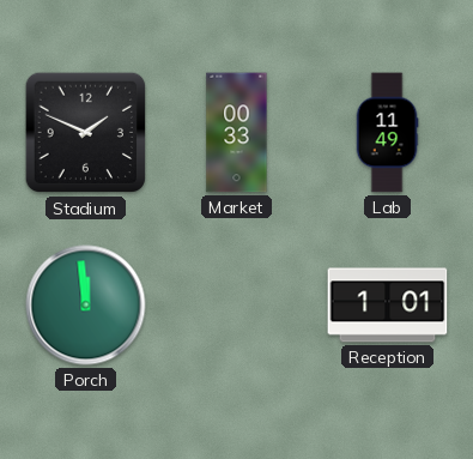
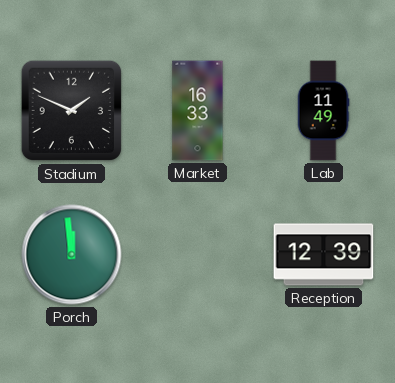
Market: 00:33 -> 16:33
Reception: 1:01 -> 12:39
